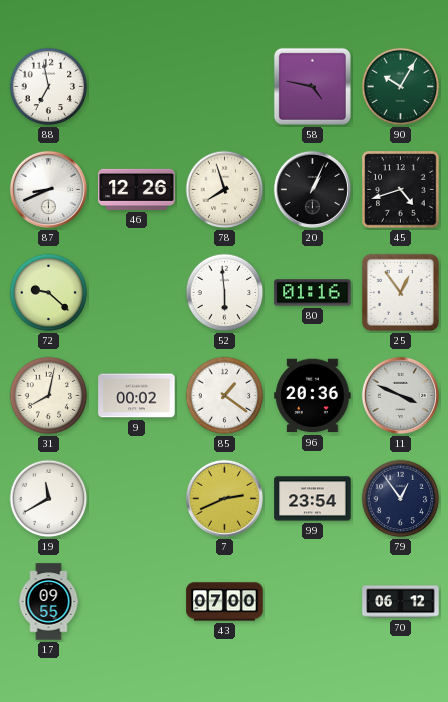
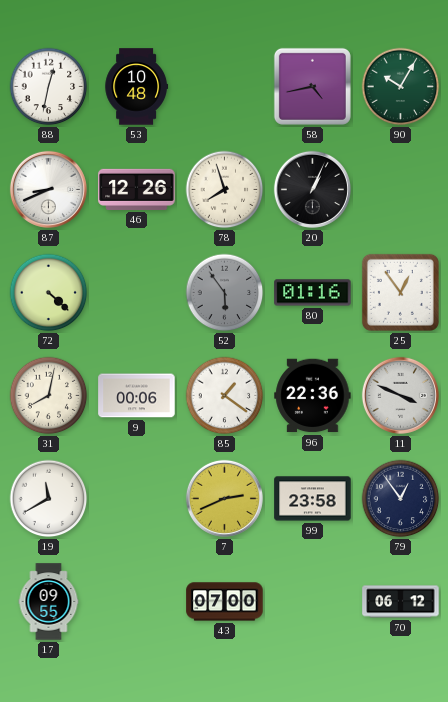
88: 6:58 -> 12:32
53: none -> 10:48
58: 4:47 -> 4:43
45: 4:42 -> none
72: 9:22 -> 4:22
52: 5:59 -> 5:54
52 dial: white -> grey
9: 00:02 -> 00:06
96: 20:36 -> 22:36
99: 23:54 -> 23:58
